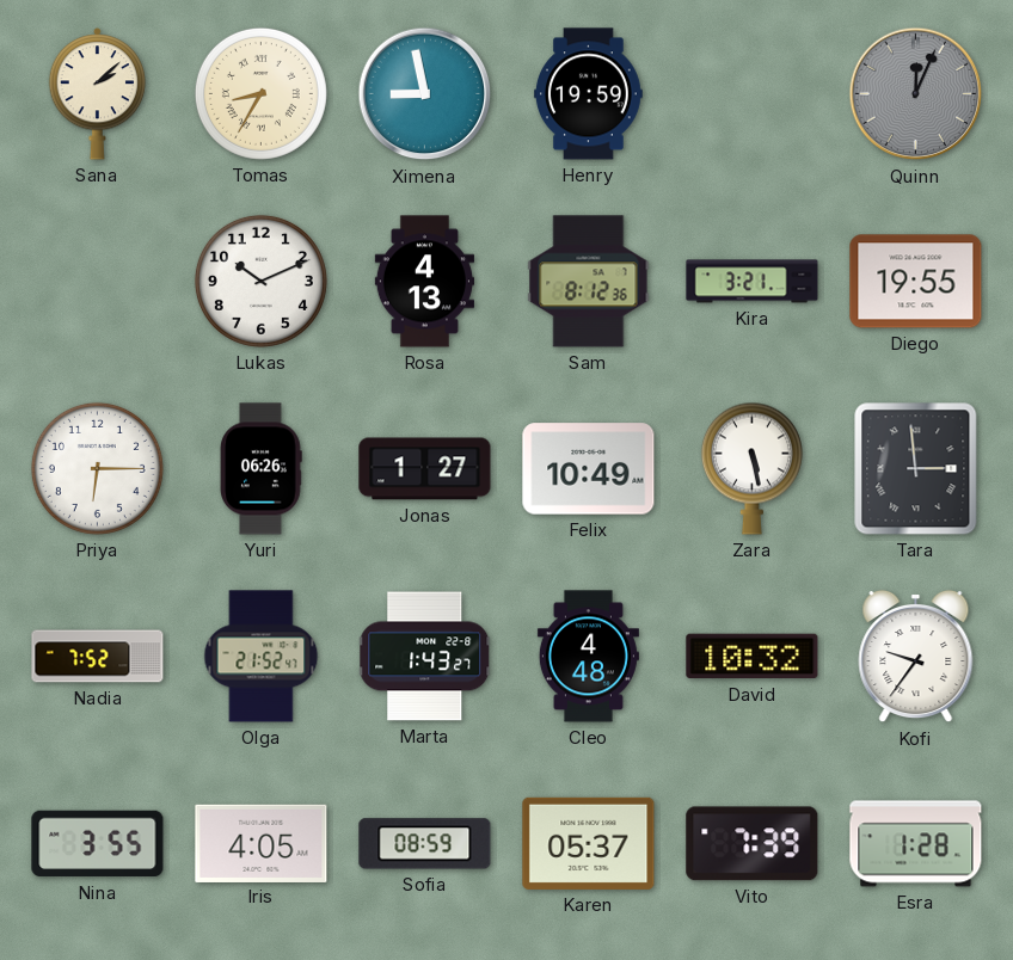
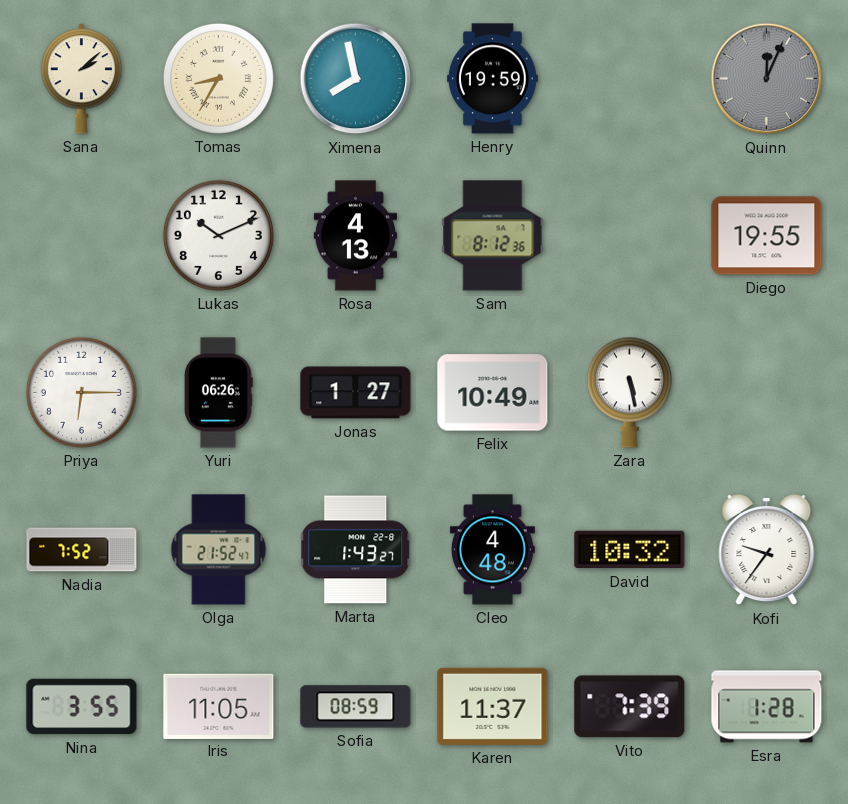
Ximena: 8:58 -> 7:58
Kira: 3:21 -> none
Tara: 2:59 -> none
Iris: 4:05 -> 11:05
Karen: 05:37 -> 11:37
